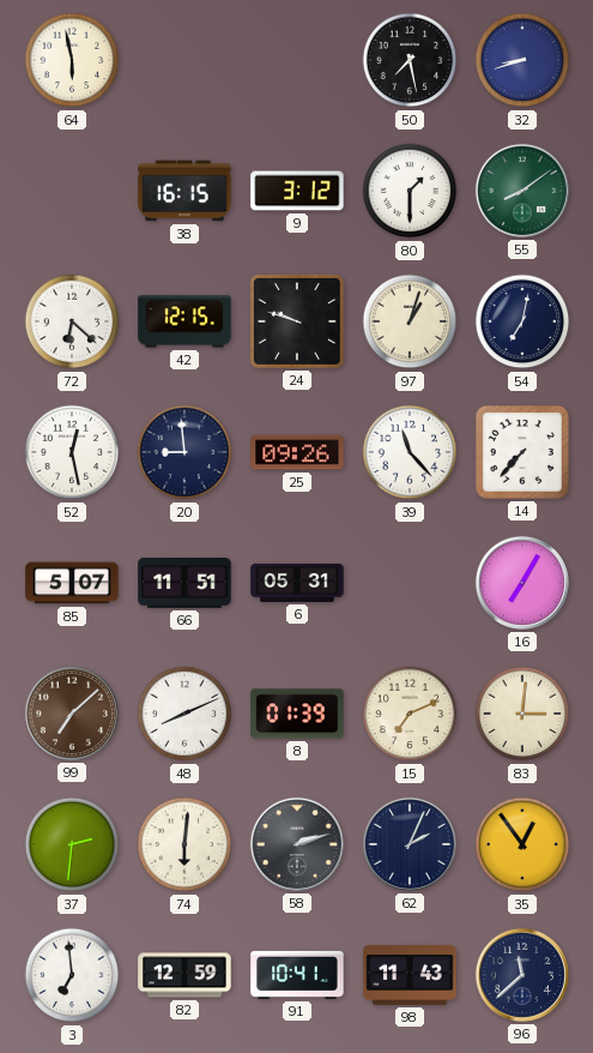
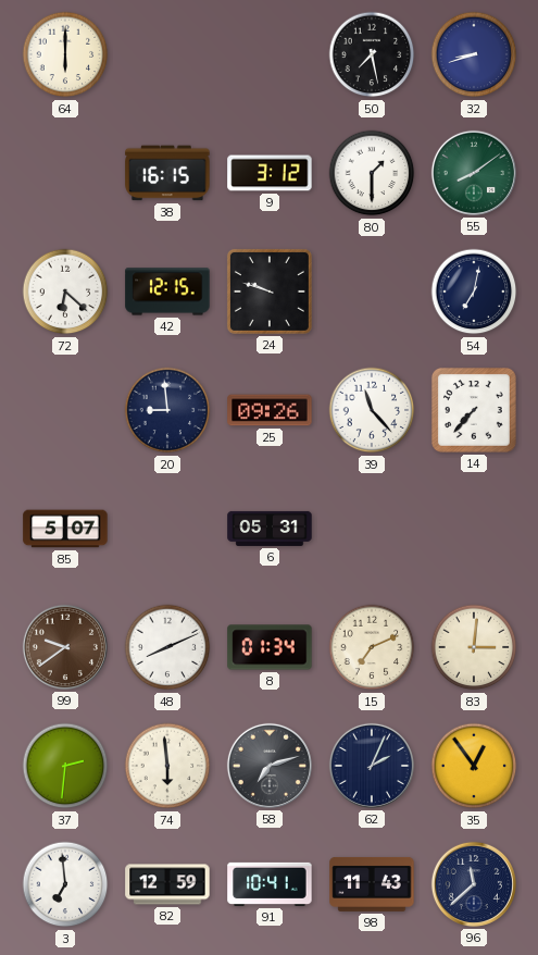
64: 5:58 -> 6:00
97: 1:03 -> none
52: 12:28 -> none
66: 11:51 -> none
16: 7:05 -> none
99: 7:08 -> 9:39
8: 01:39 -> 01:34
74: 6:01 -> 5:59
58: 2:12 -> 7:12
